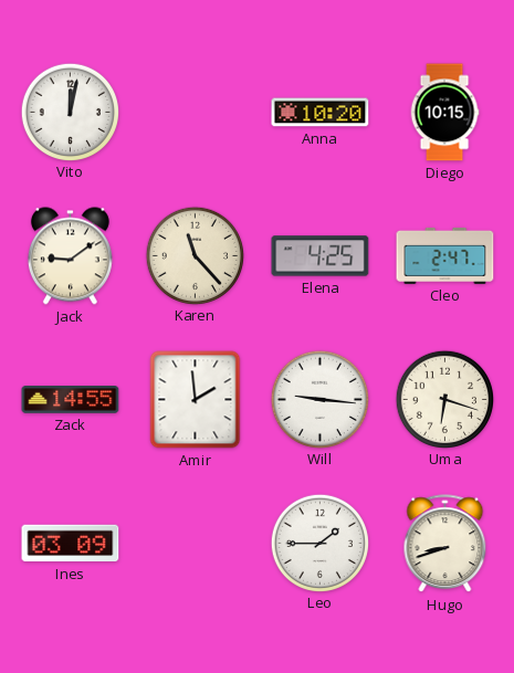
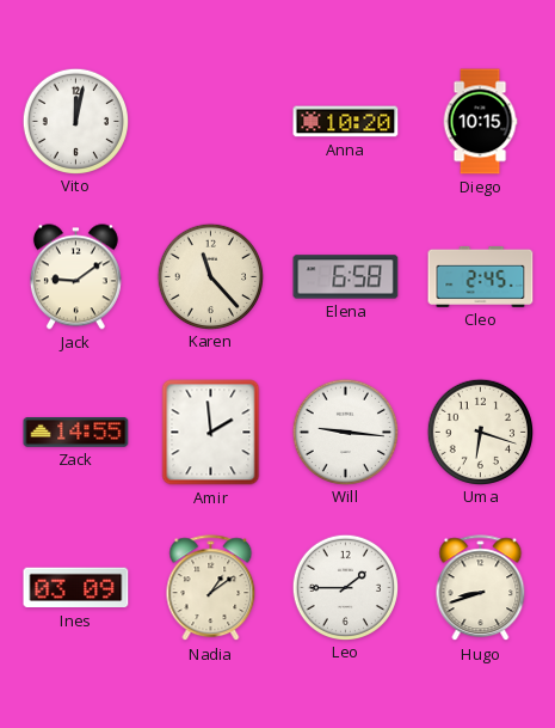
Elena: 4:25 -> 6:58
Cleo: 2:47 -> 2:45
Nadia: none -> 1:09
